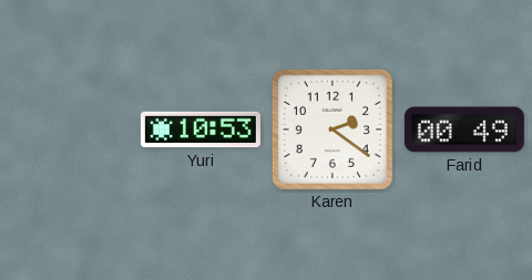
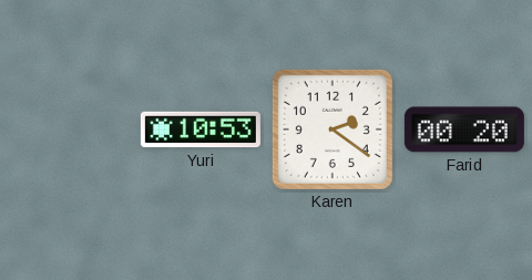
Farid: 00:49 -> 00:20
